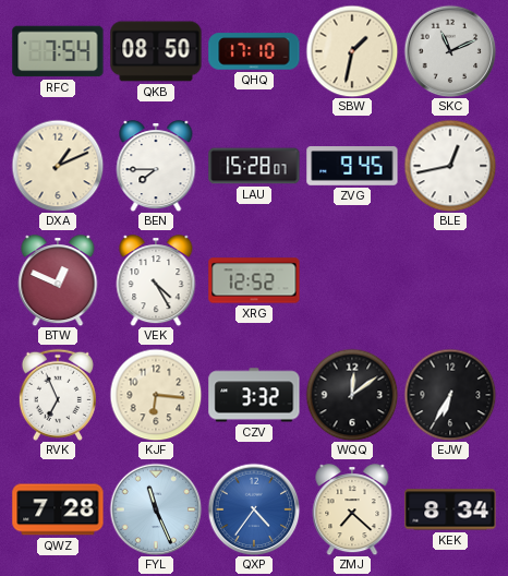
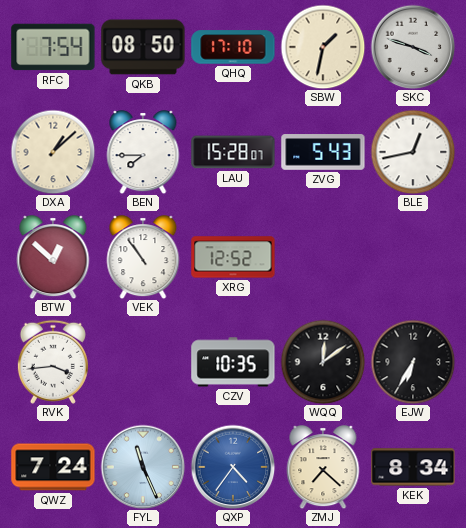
SKC: 11:11 -> 3:48
DXA: 1:11 -> 1:08
ZVG: 9:45 -> 5:43
BTW: 12:49 -> 12:52
VEK: 4:25 -> 10:54
RVK: 6:56 -> 3:44
KJF: 6:16 -> none
CZV: 3:32 -> 10:35
QWZ: 7:28 -> 7:24
